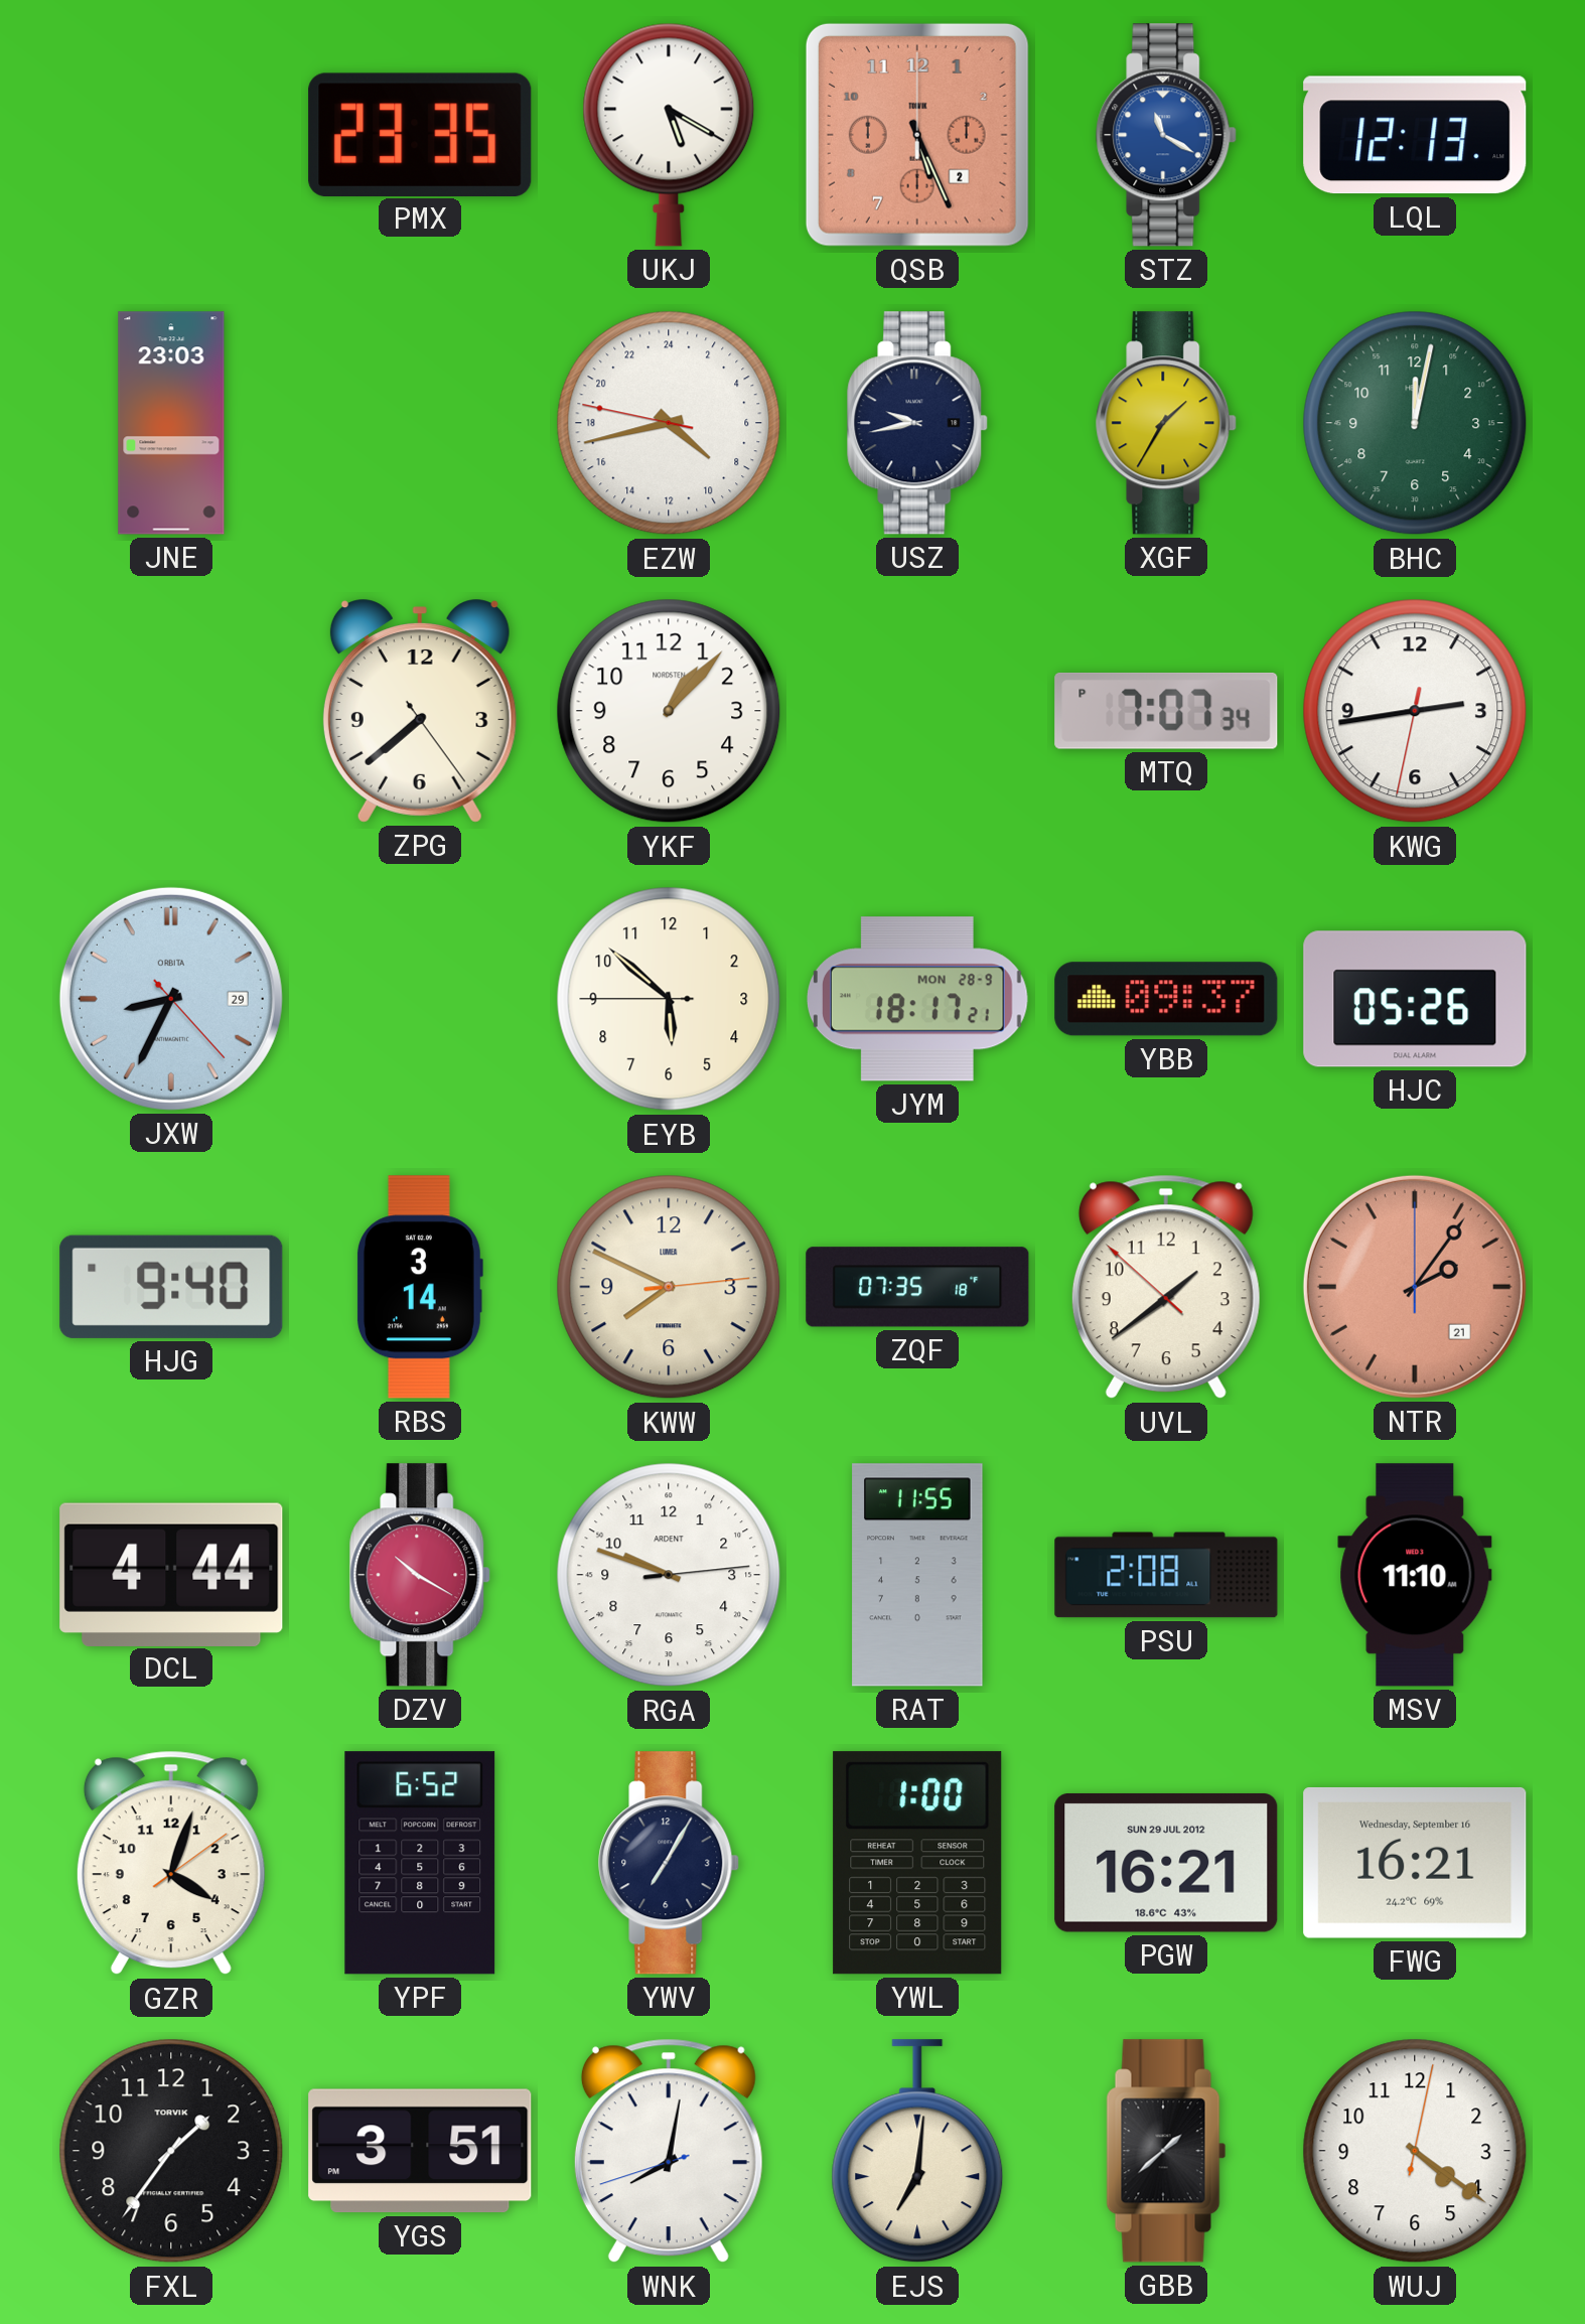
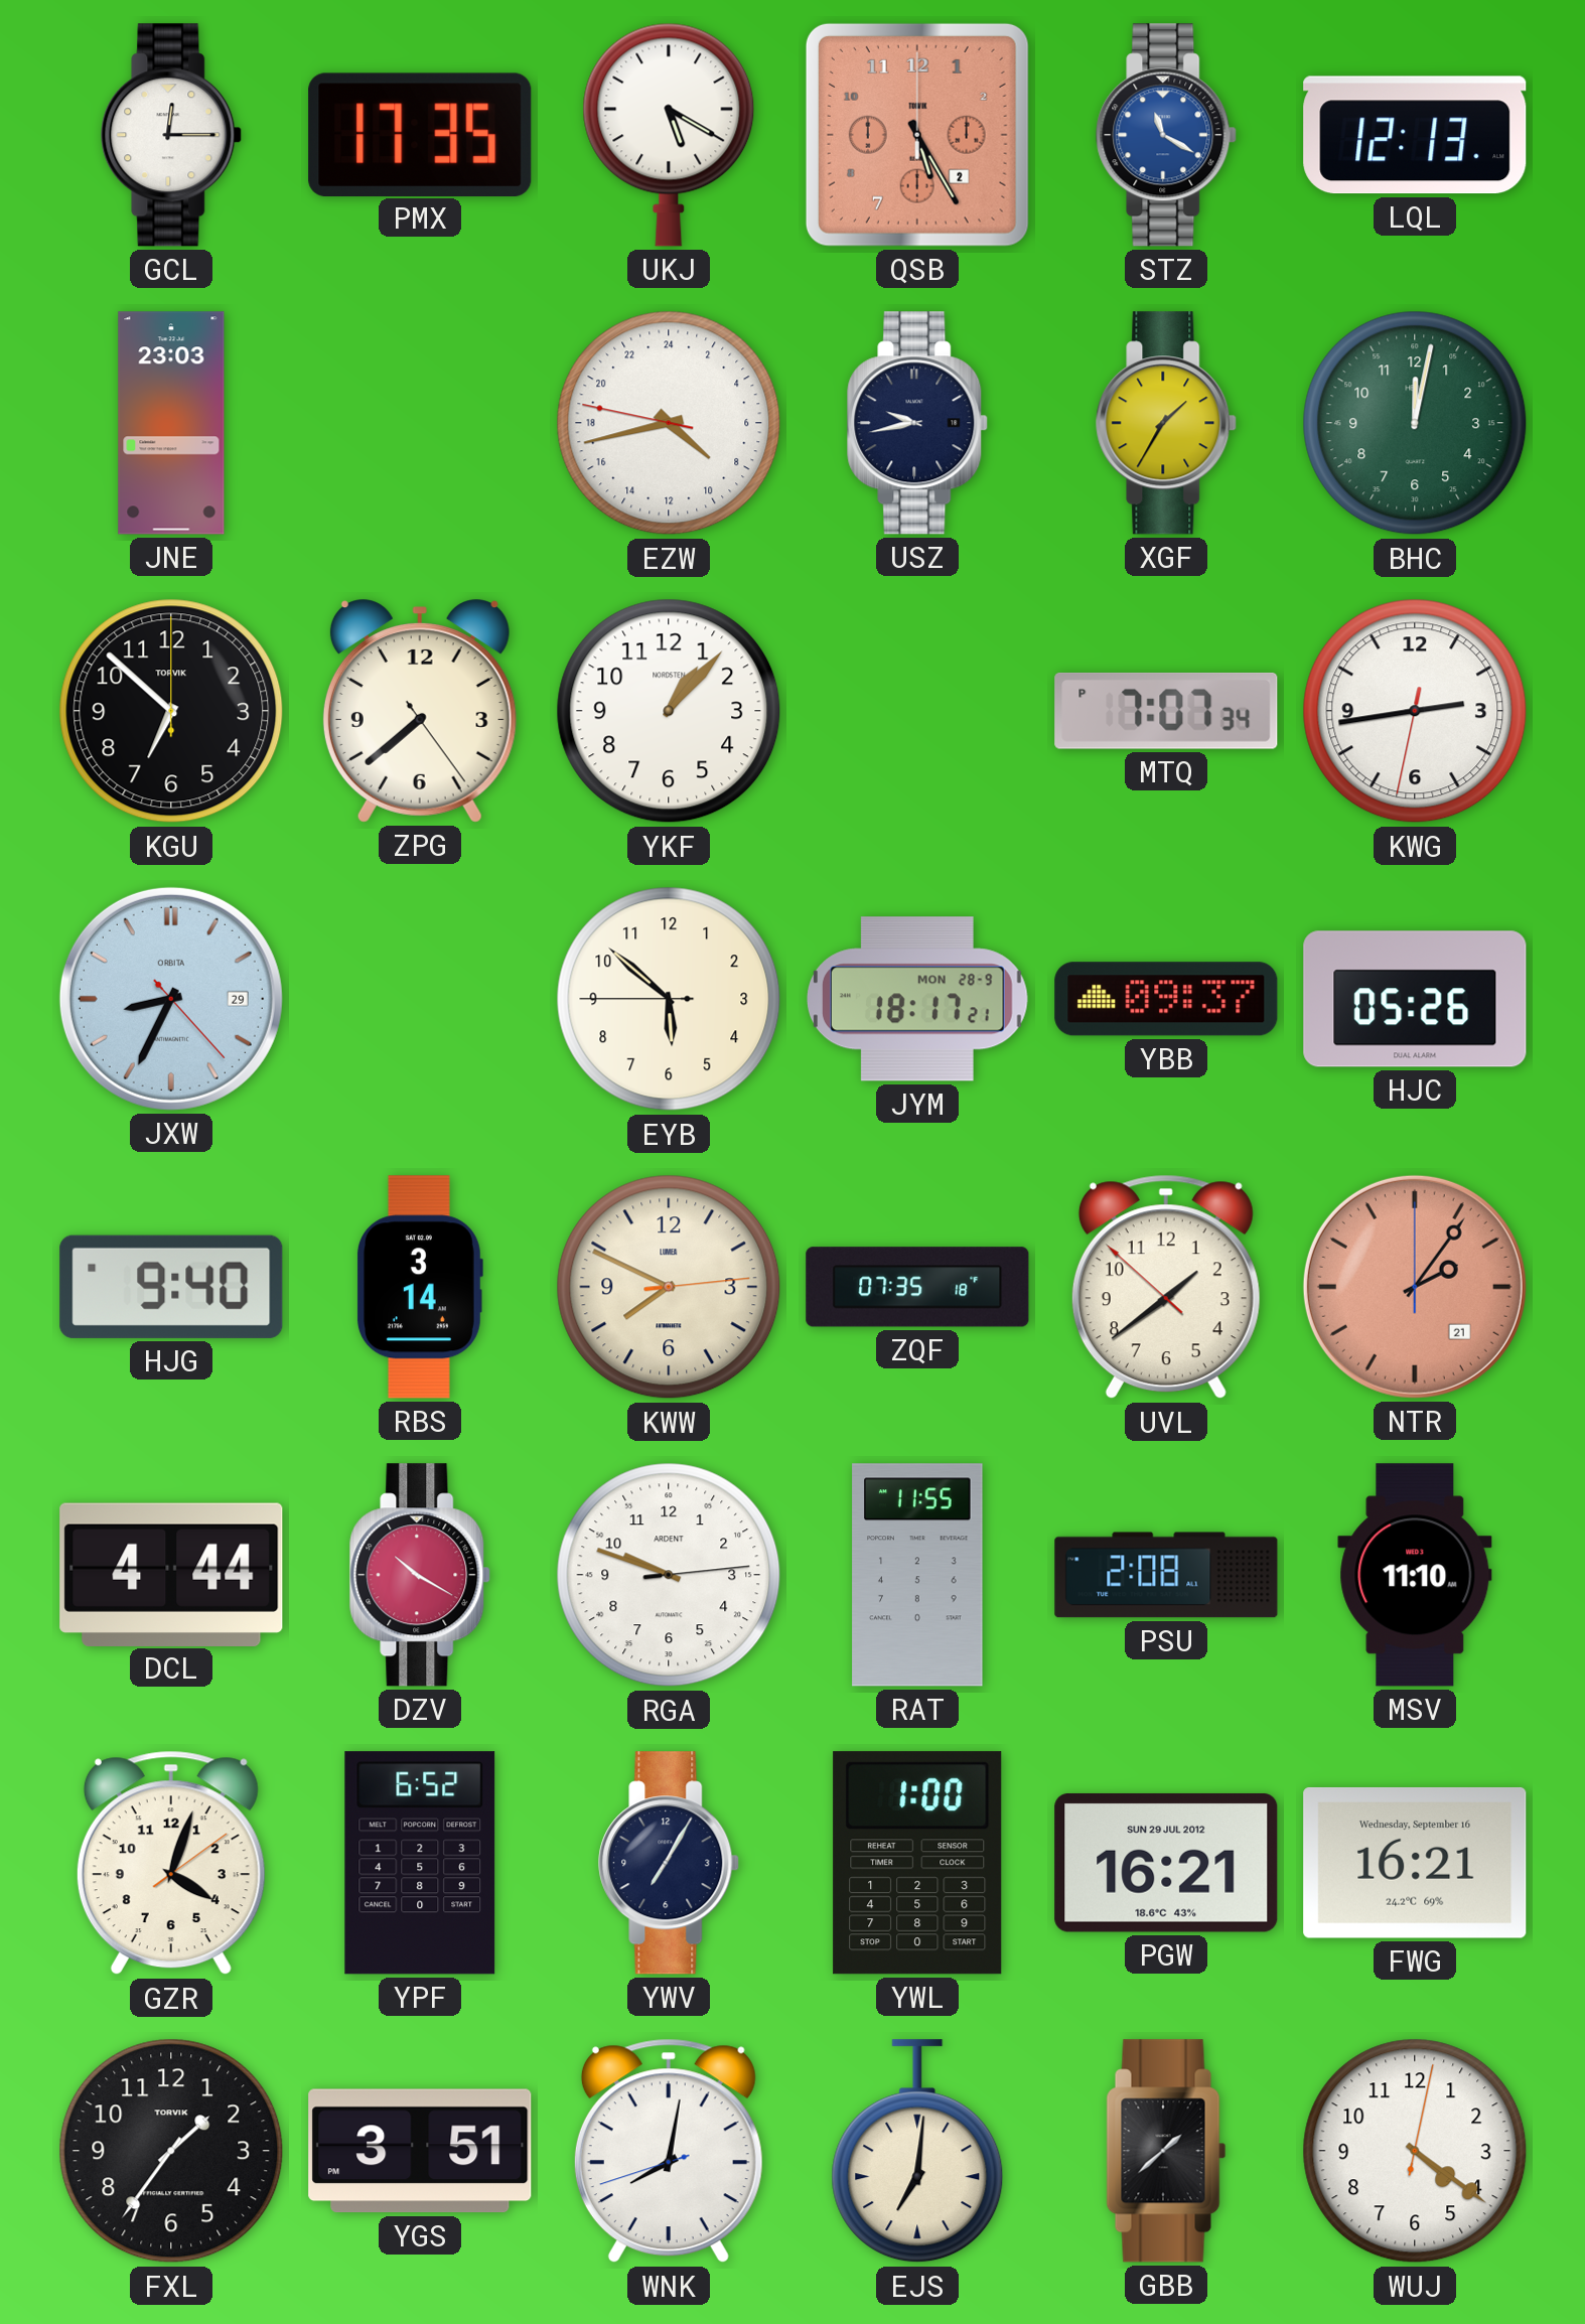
GCL: none -> 12:15
PMX: 23:35 -> 17:35
QSB: 5:26 -> 5:25
KGU: none -> 6:52
